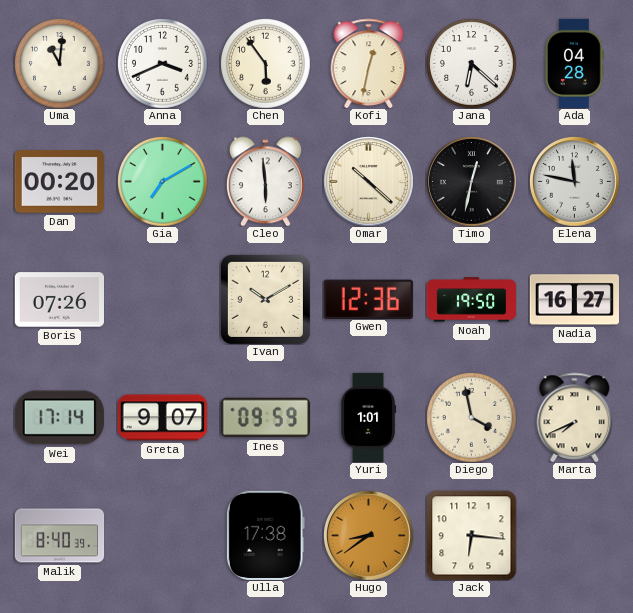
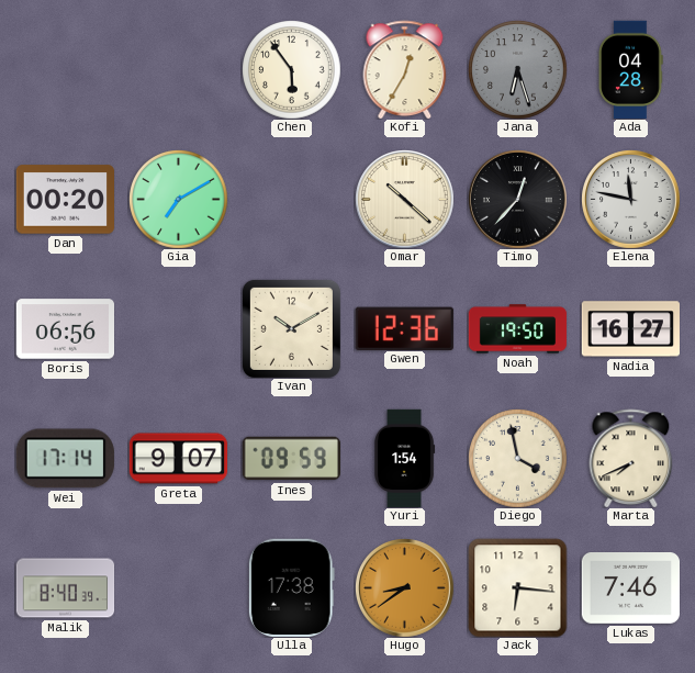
Uma: 11:01 -> none
Anna: 3:41 -> none
Kofi: 12:32 -> 12:35
Jana: 6:22 -> 6:27
Jana dial: white -> grey
Cleo: 5:59 -> none
Timo: 12:32 -> 12:37
Boris: 07:26 -> 06:56
Yuri: 1:01 -> 1:54
Lukas: none -> 7:46
